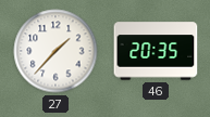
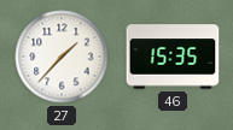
46: 20:35 -> 15:35
